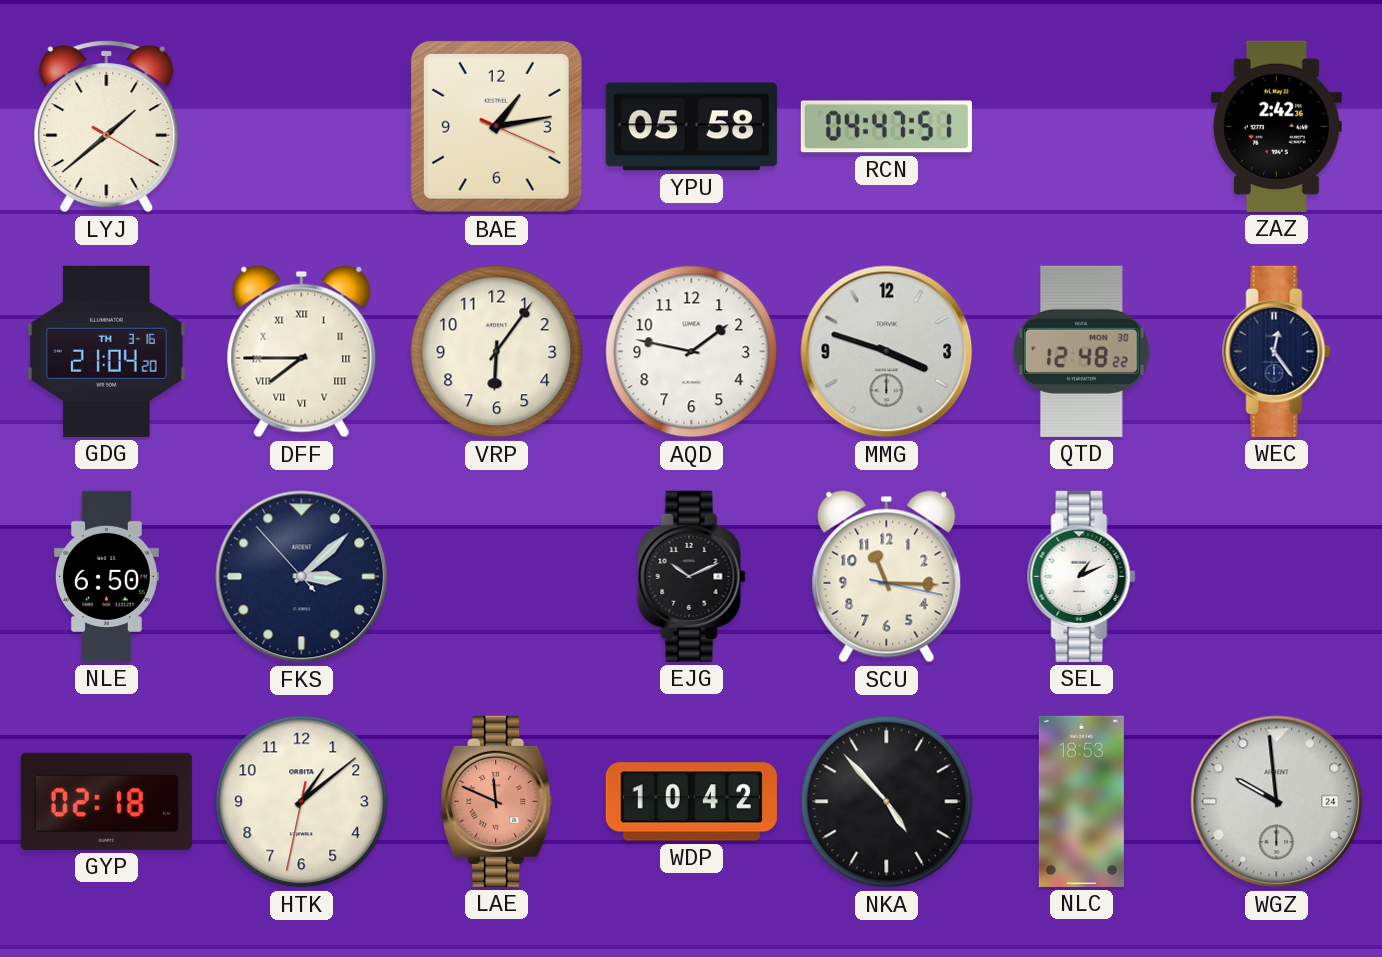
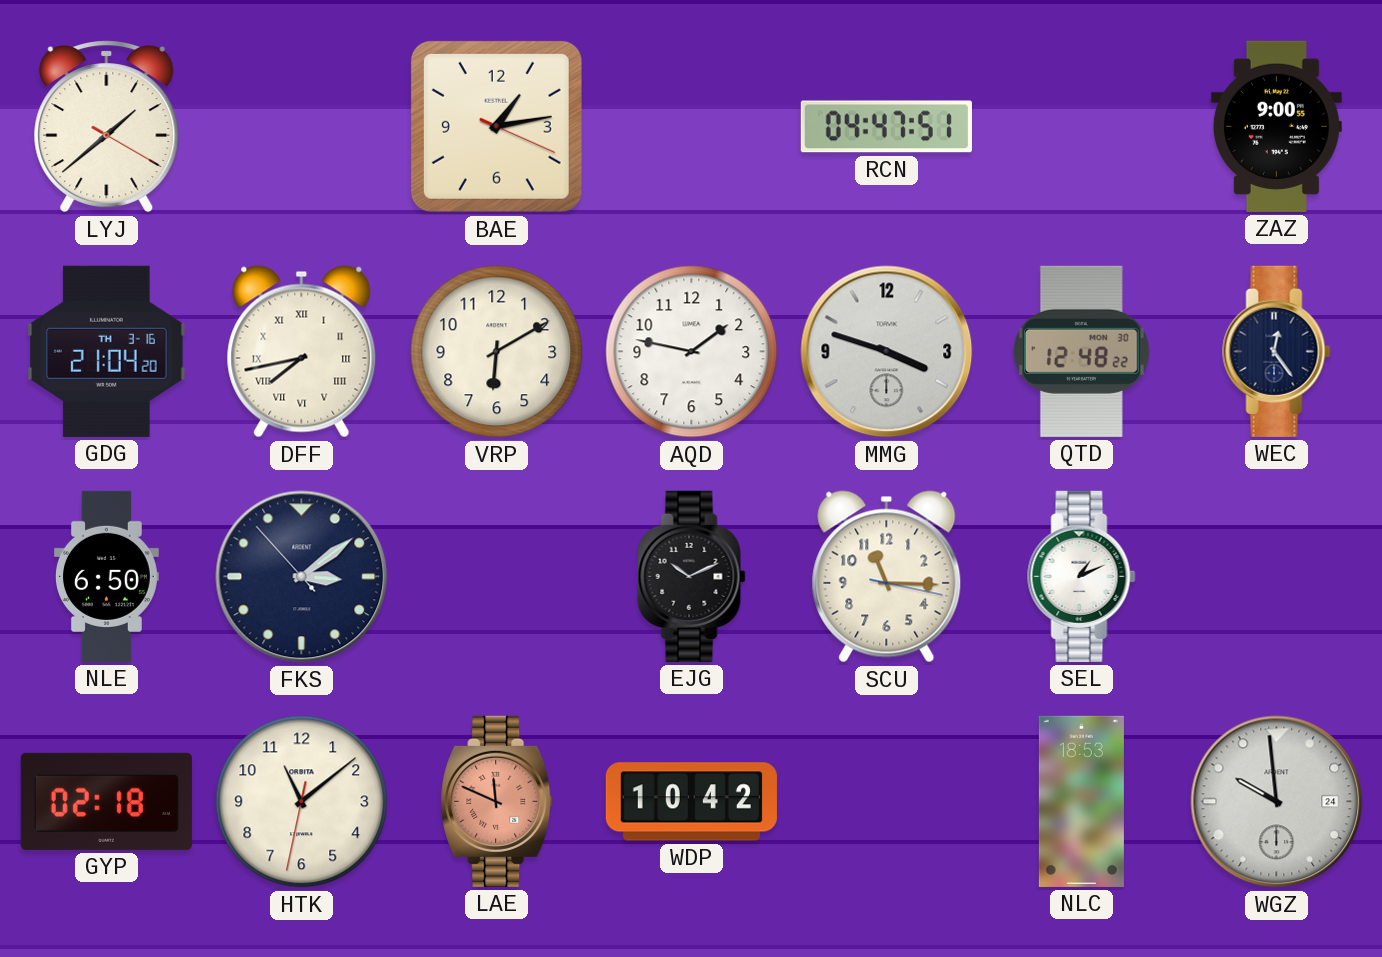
YPU: 05:58 -> none
ZAZ: 2:42 -> 9:00
DFF: 7:45 -> 7:43
VRP: 6:06 -> 6:10
FKS: 3:07 -> 3:08
HTK: 1:08 -> 11:08
NKA: 4:53 -> none
